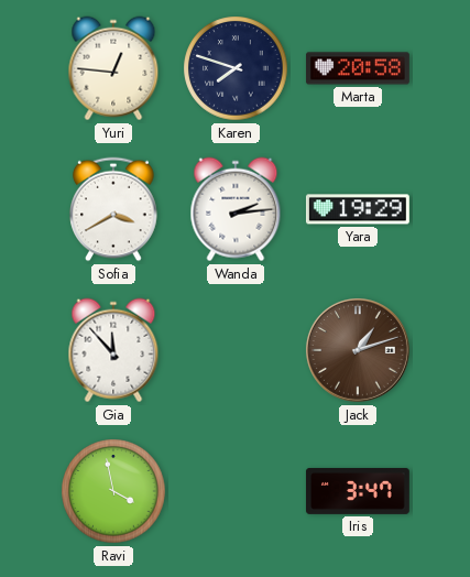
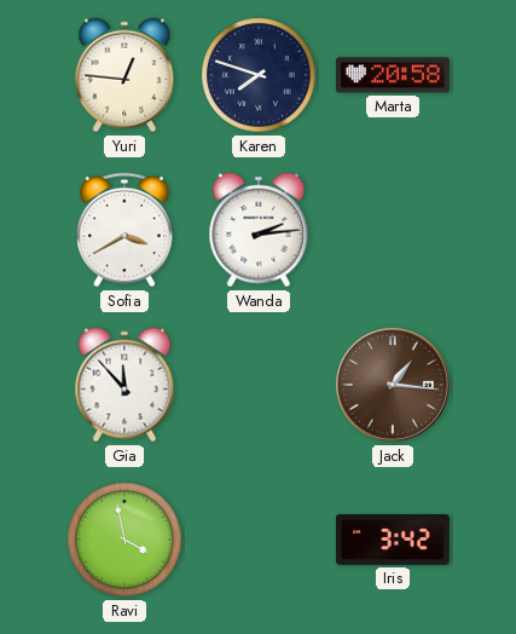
Yara: 19:29 -> none
Jack: 1:12 -> 1:16
Iris: 3:47 -> 3:42
